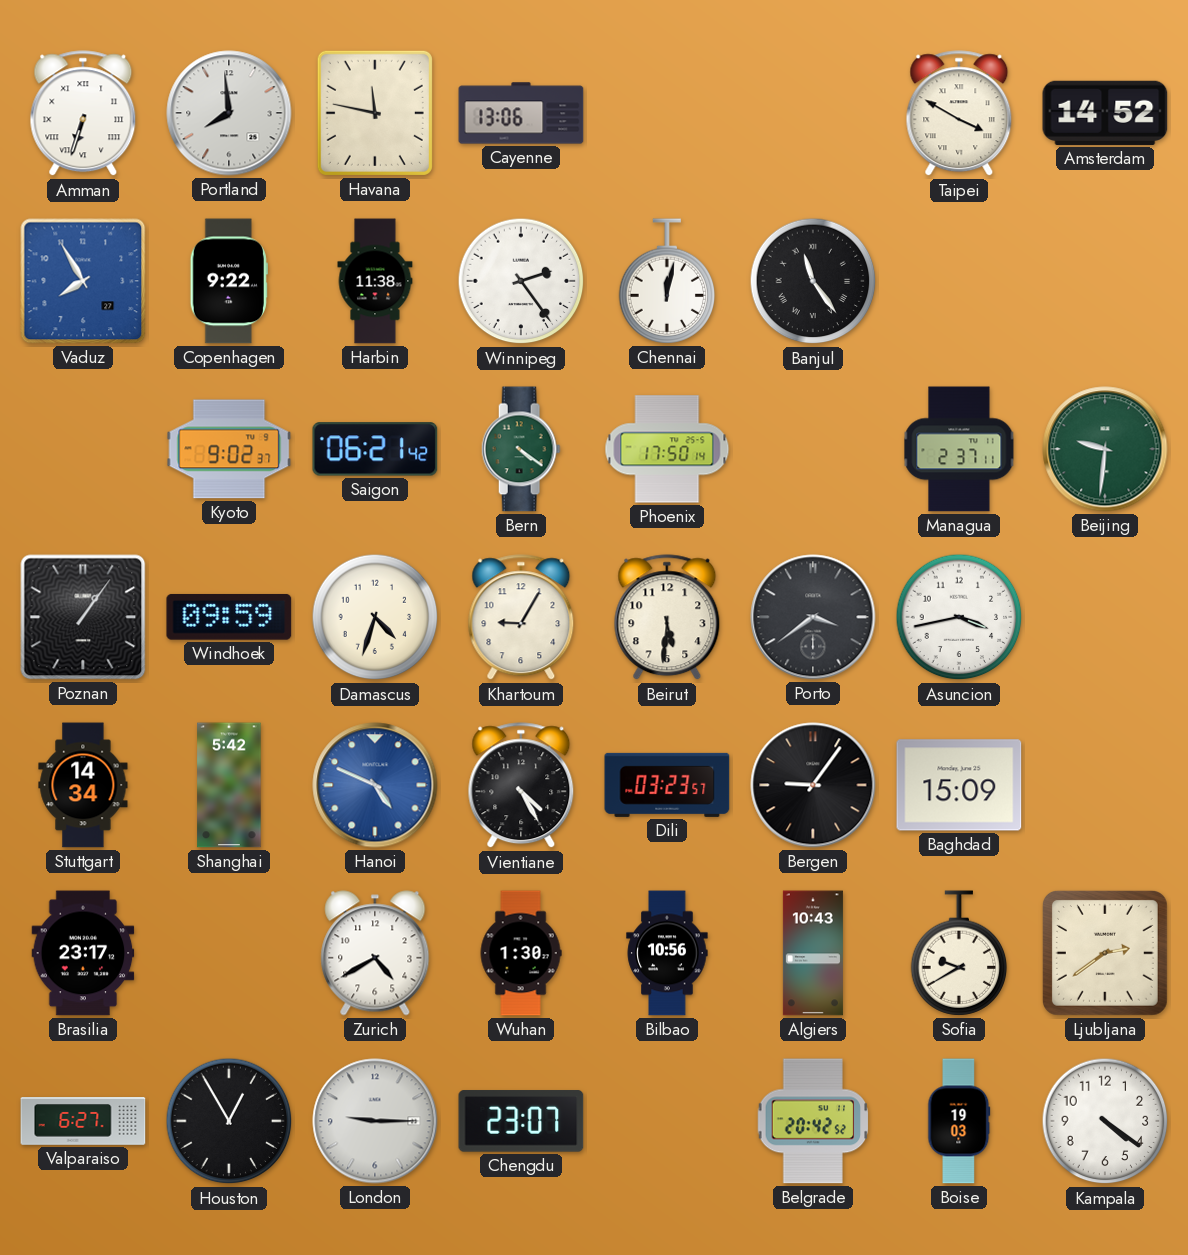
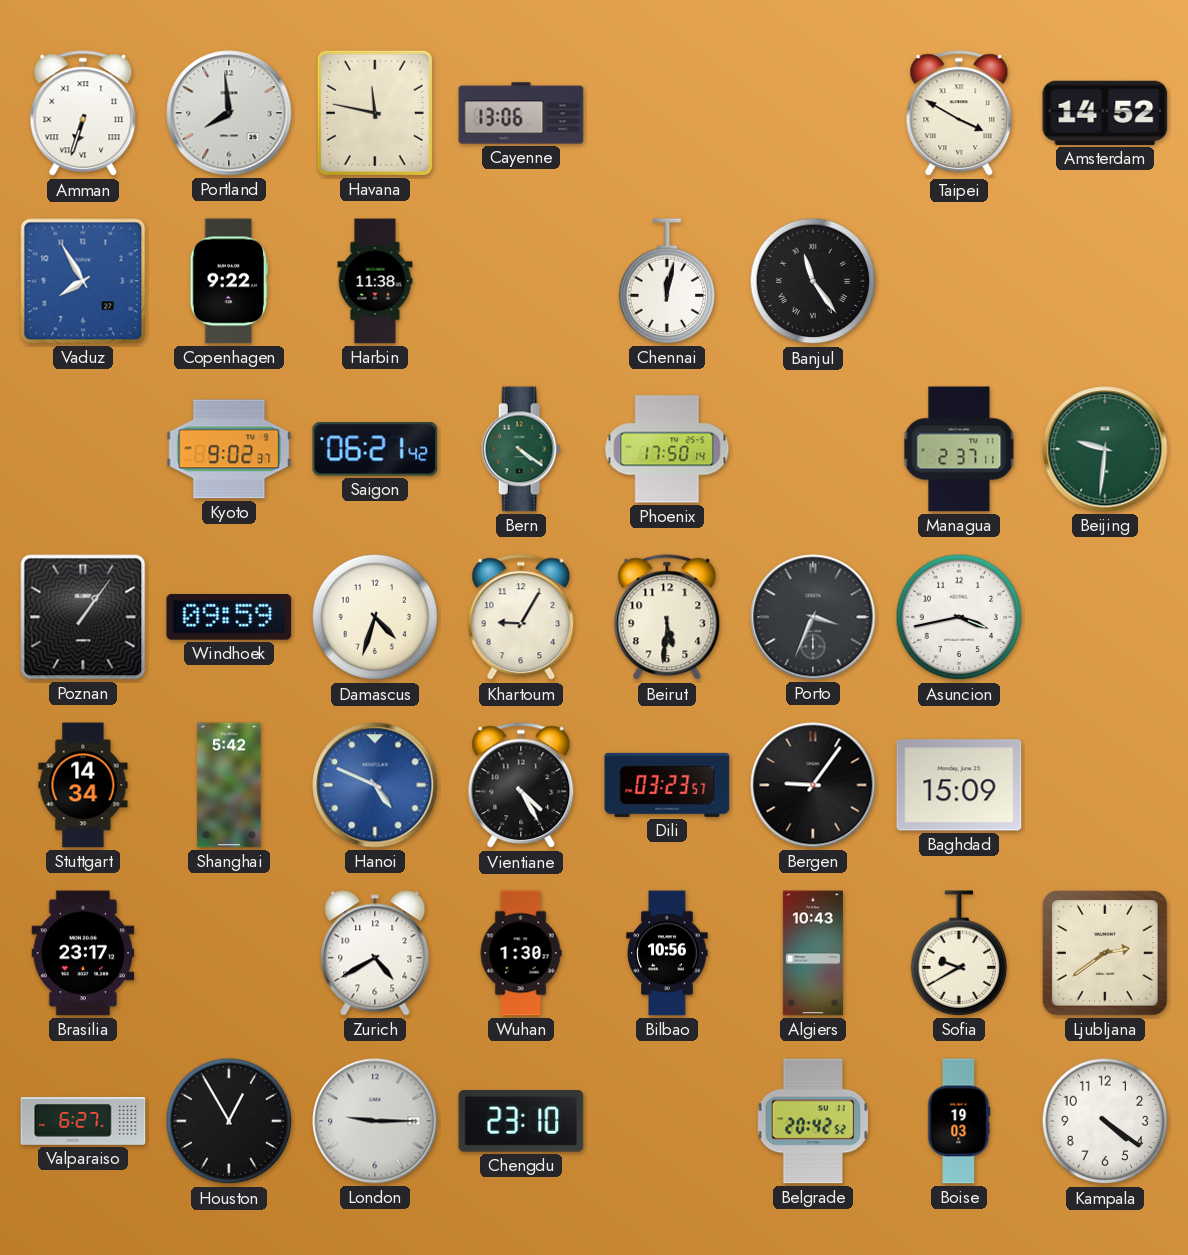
Winnipeg: 2:24 -> none
Porto: 3:39 -> 3:34
Chengdu: 23:07 -> 23:10
